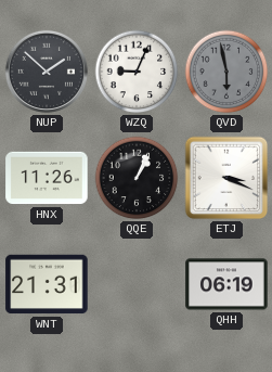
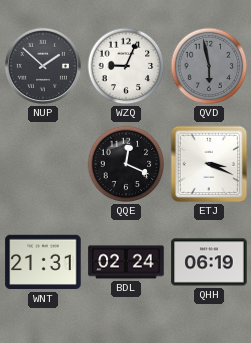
HNX: 11:26 -> none
QQE: 1:04 -> 12:19
BDL: none -> 02:24
